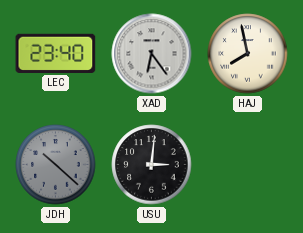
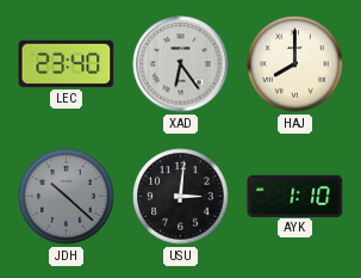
HAJ: 7:58 -> 8:00
AYK: none -> 1:10
